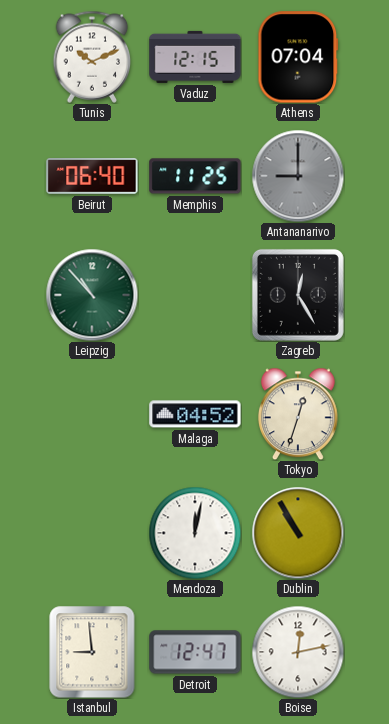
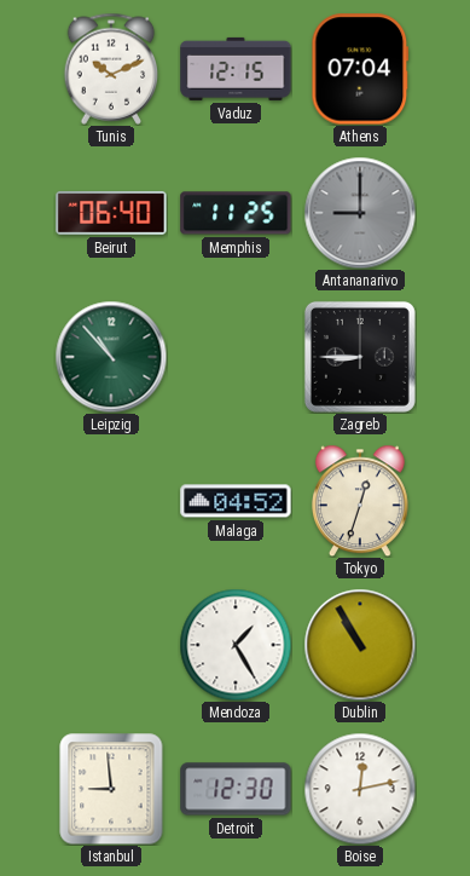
Zagreb: 12:25 -> 8:45
Mendoza: 12:02 -> 1:25
Detroit: 12:47 -> 12:30
